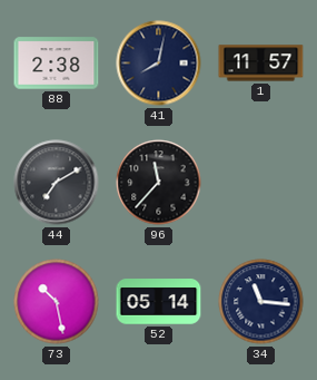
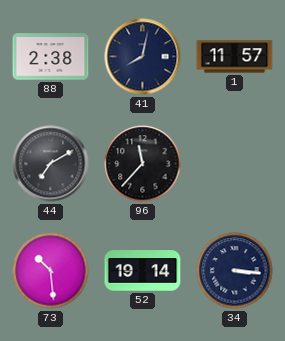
73: 10:28 -> 10:29
52: 05:14 -> 19:14
34: 11:16 -> 3:16
